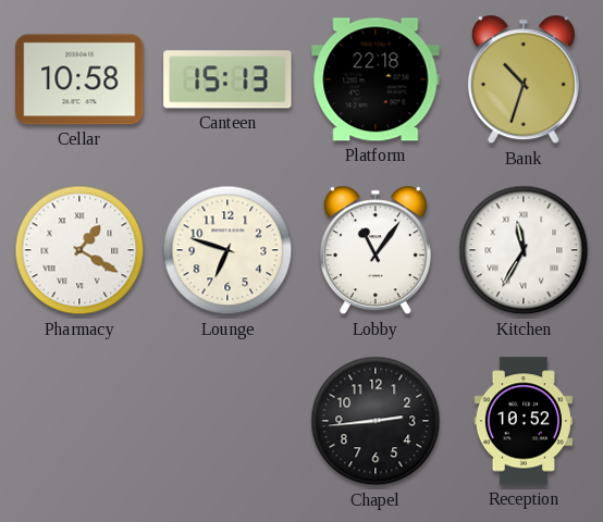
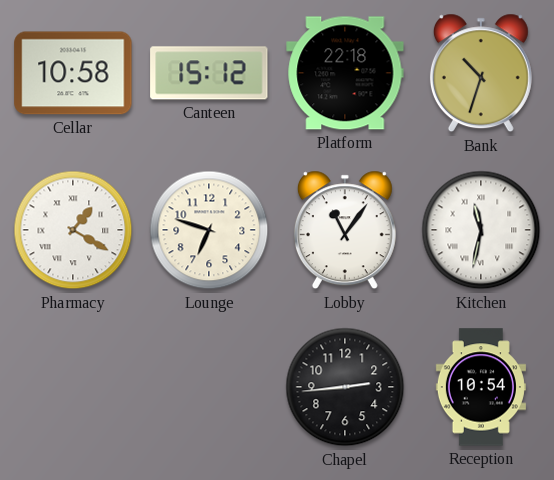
Canteen: 15:13 -> 15:12
Kitchen: 11:35 -> 11:32
Reception: 10:52 -> 10:54
